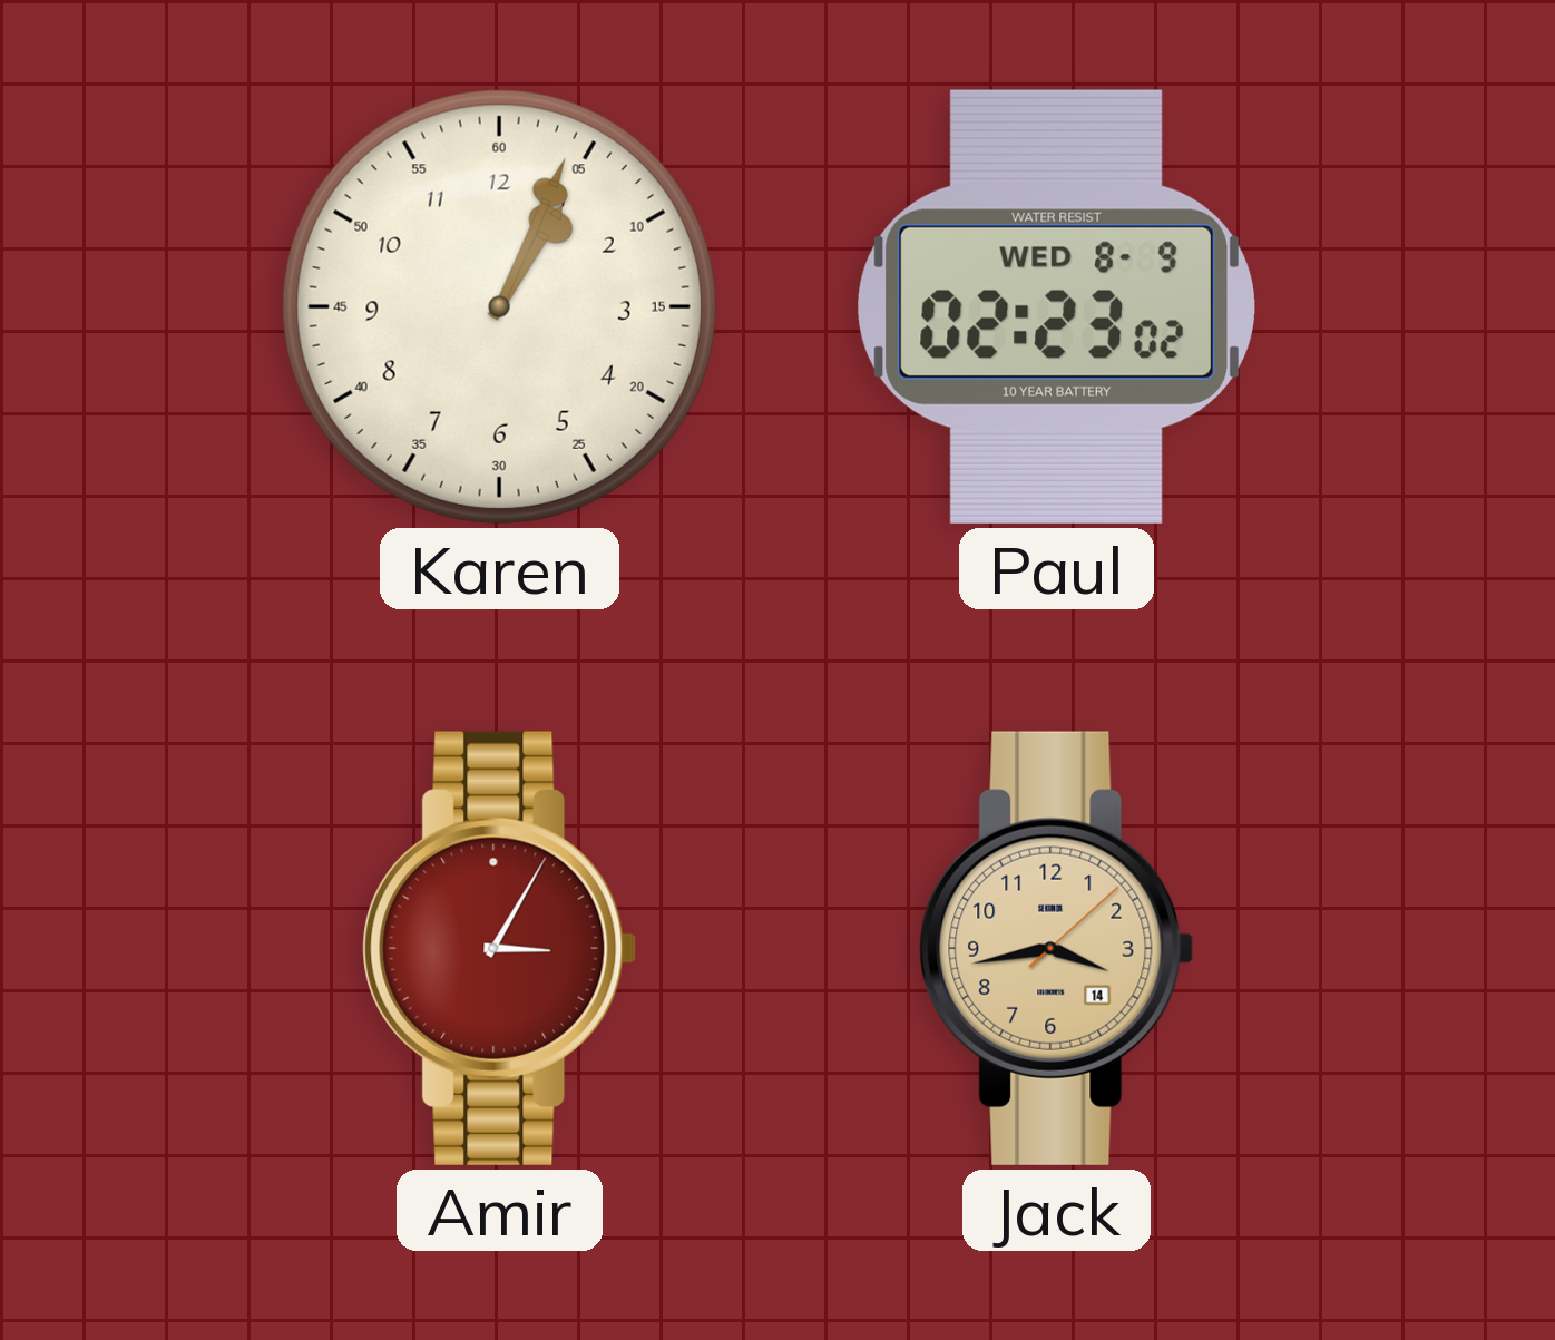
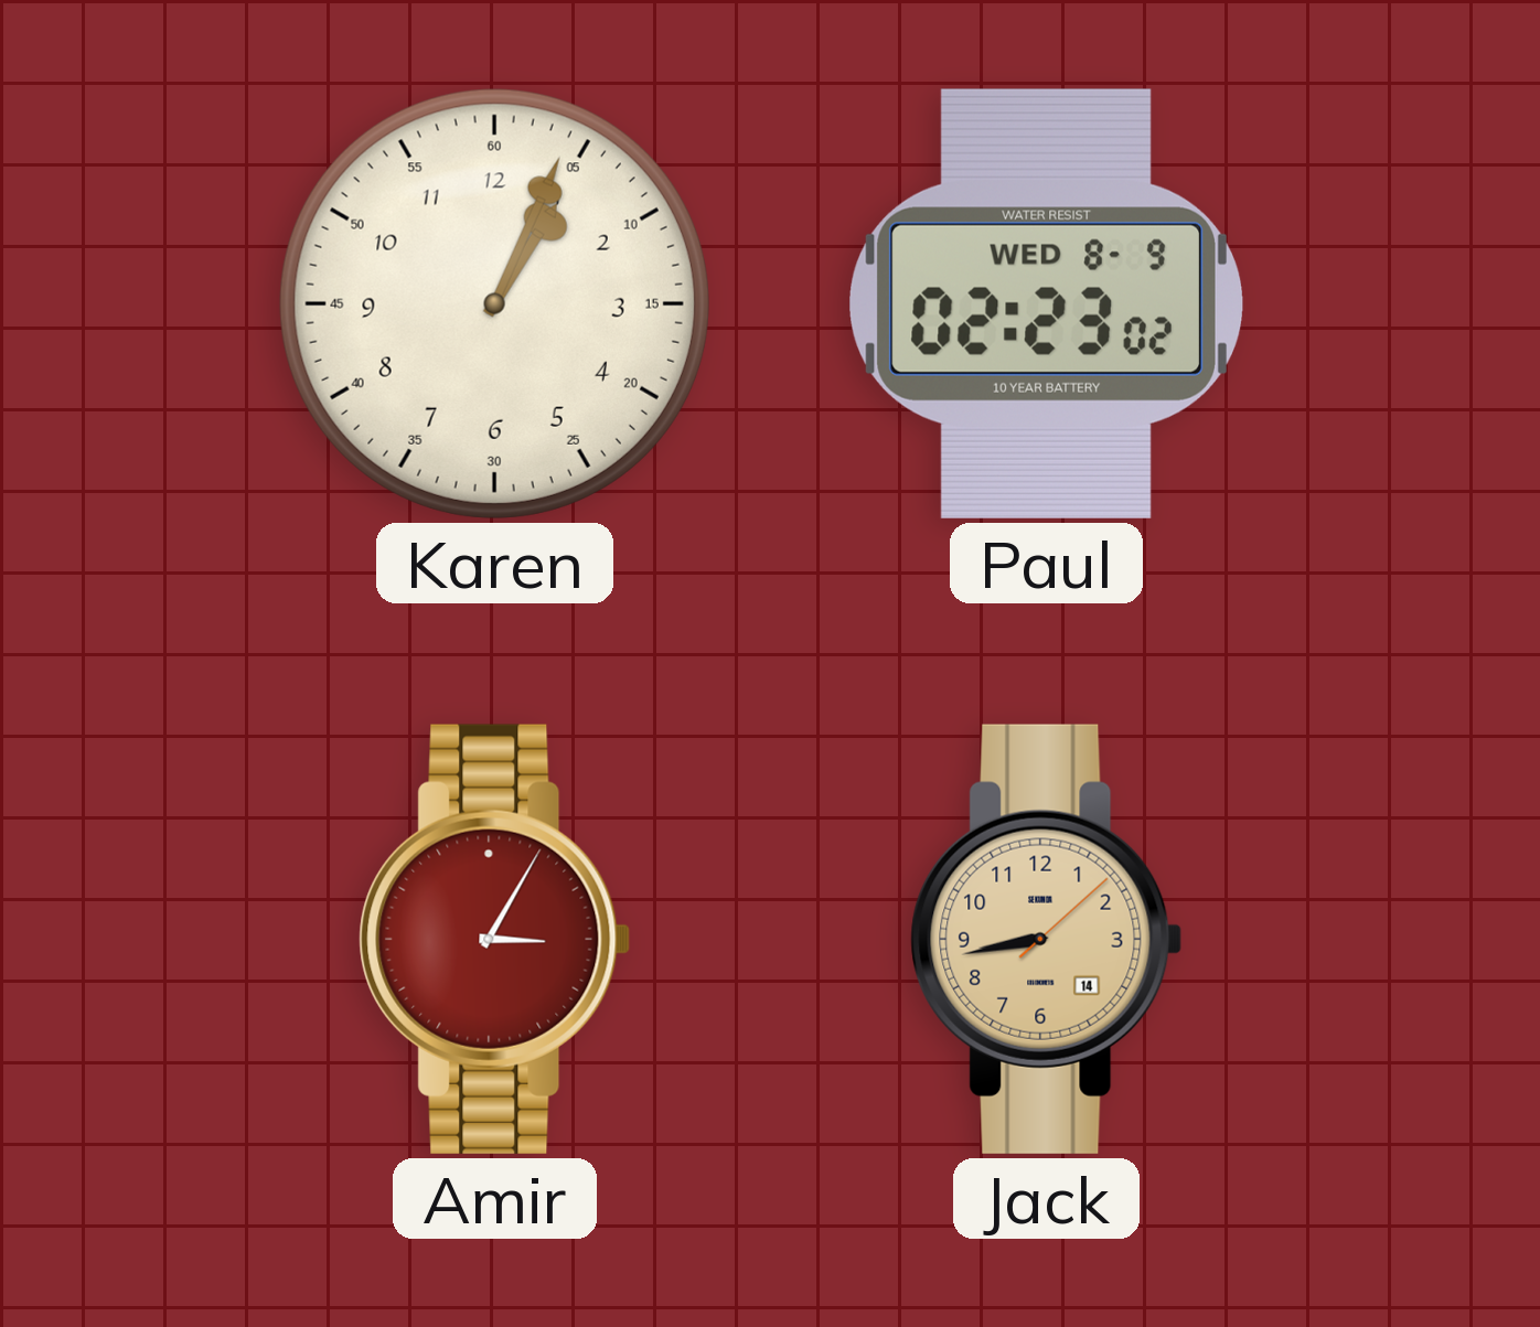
Jack: 3:43 -> 8:43
